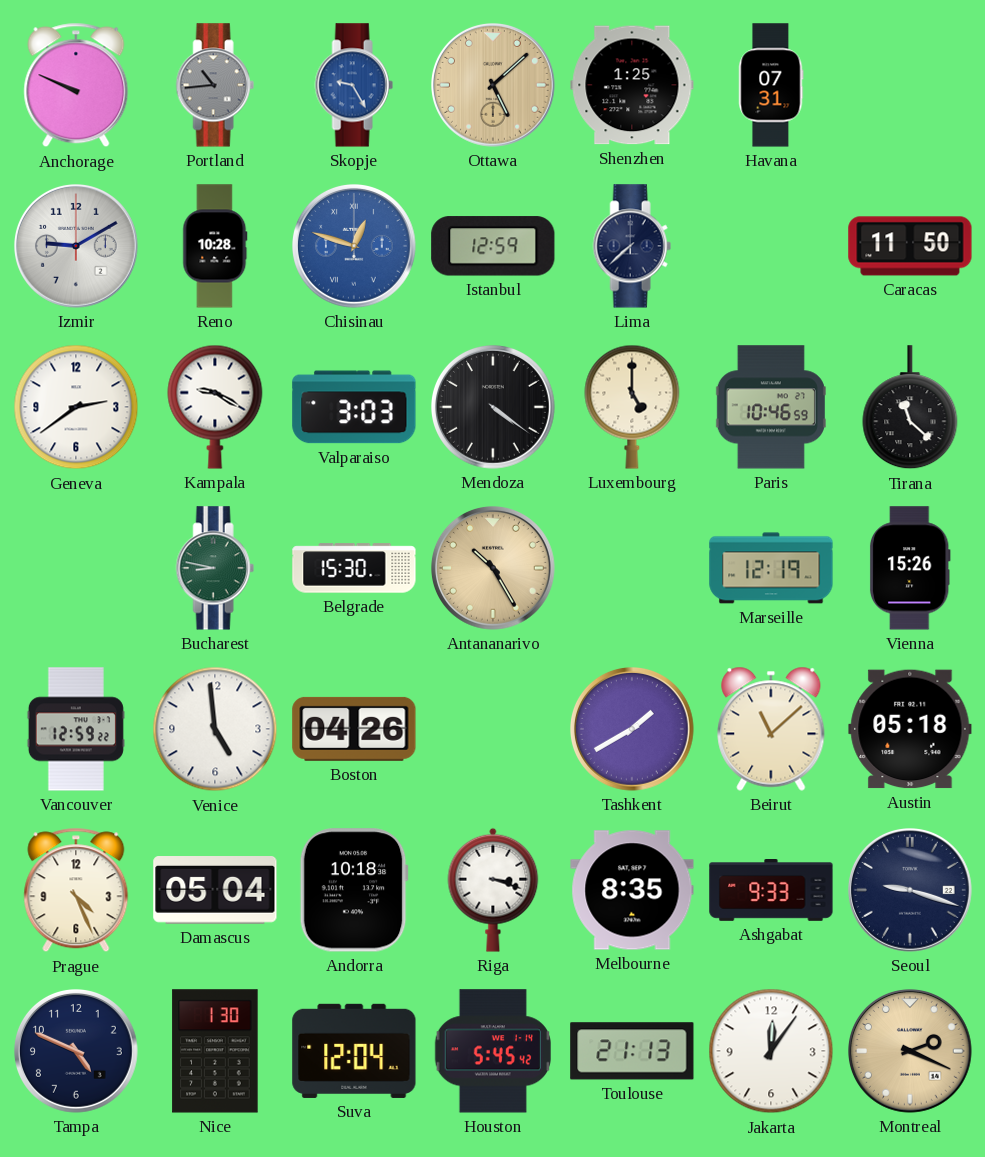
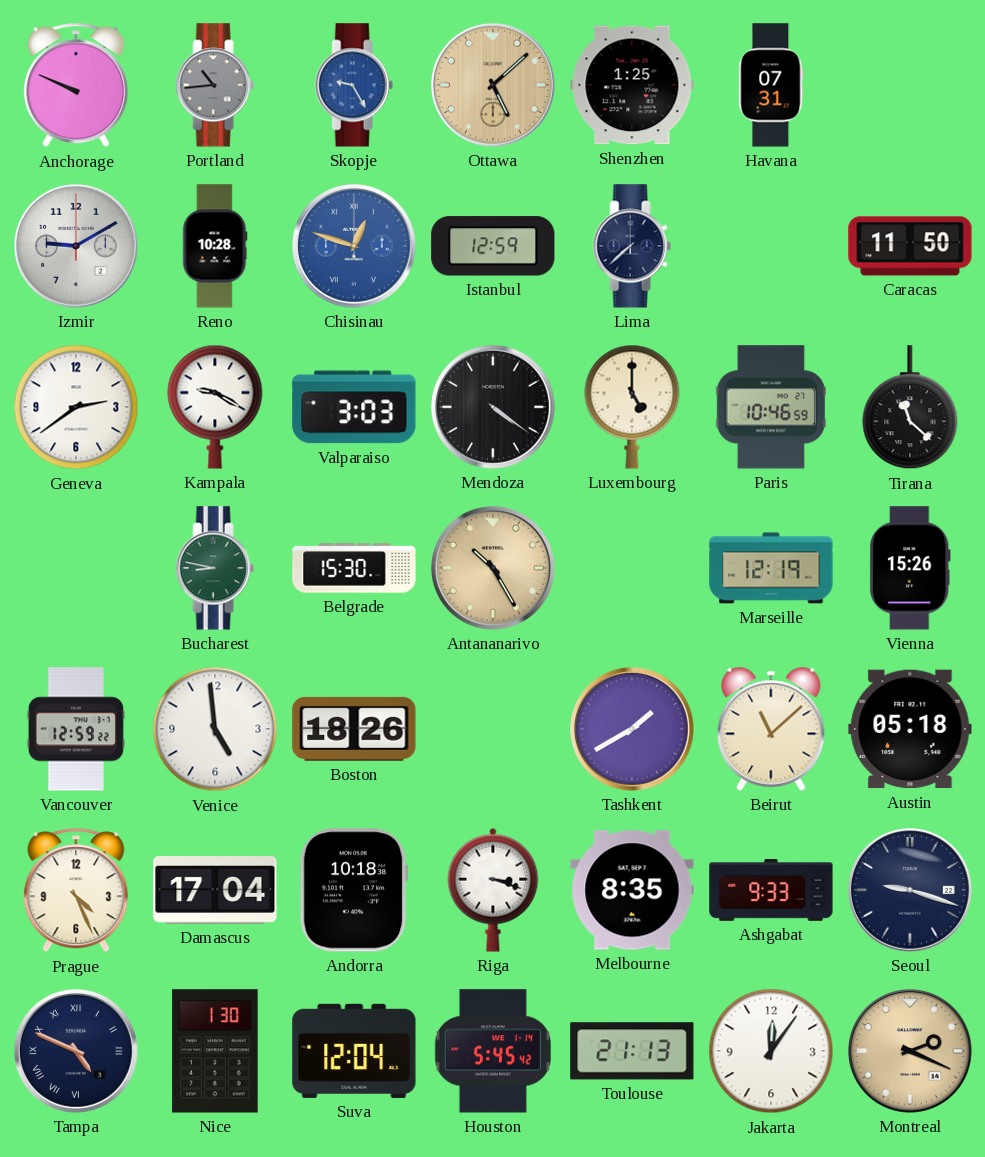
Boston: 04:26 -> 18:26
Damascus: 05:04 -> 17:04
Tampa numerals: Arabic -> Roman
